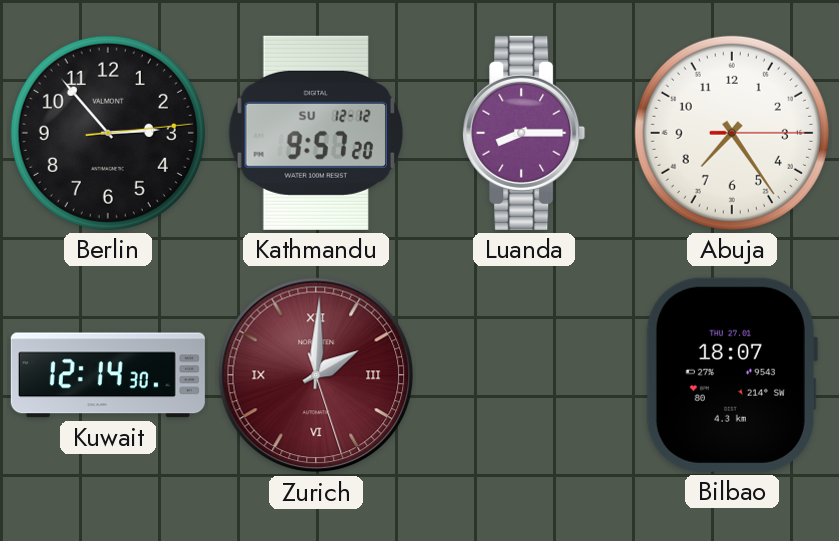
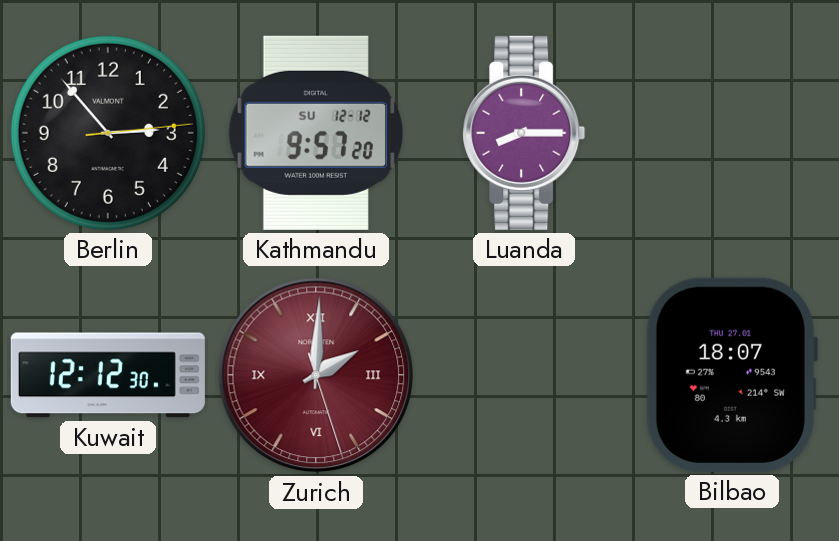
Abuja: 7:24 -> none
Kuwait: 12:14 -> 12:12
